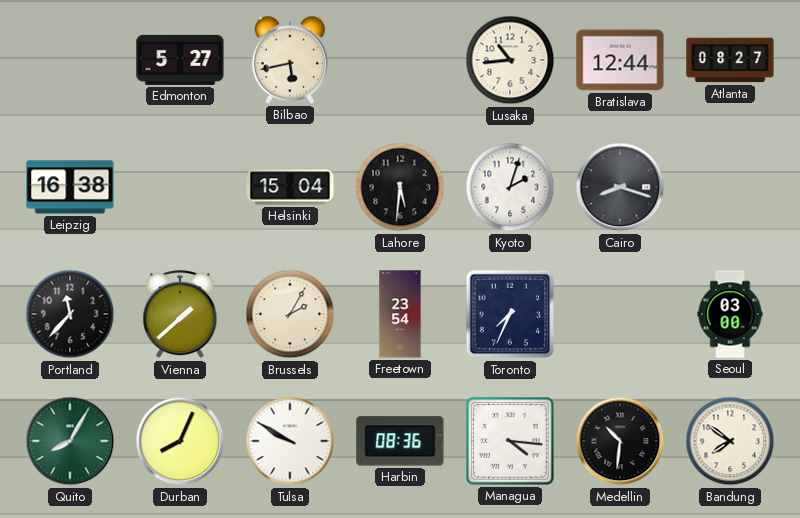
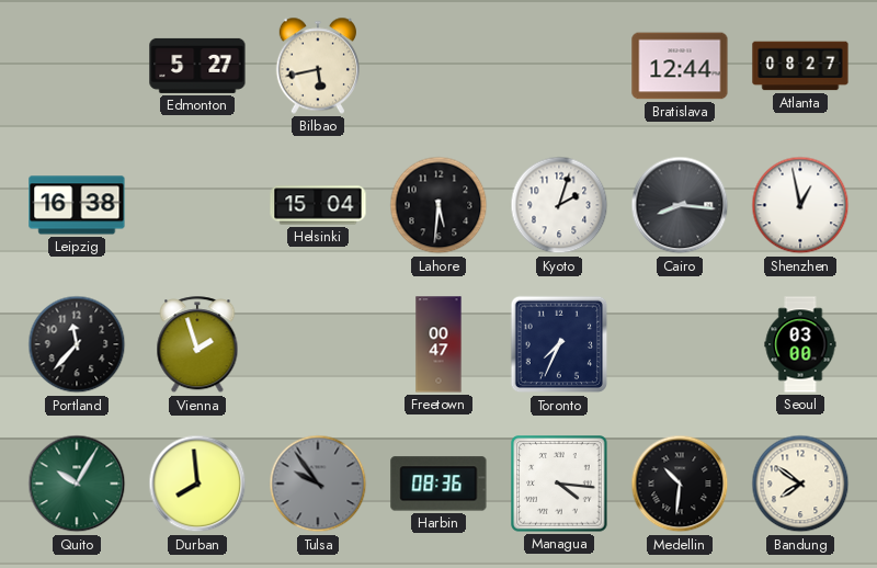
Lusaka: 10:44 -> none
Cairo: 8:18 -> 8:16
Shenzhen: none -> 12:58
Vienna: 1:38 -> 1:57
Brussels: 2:05 -> none
Freetown: 23:54 -> 00:47
Quito: 8:05 -> 10:05
Durban: 8:04 -> 7:59
Tulsa: 9:50 -> 9:54
Tulsa dial: white -> grey
